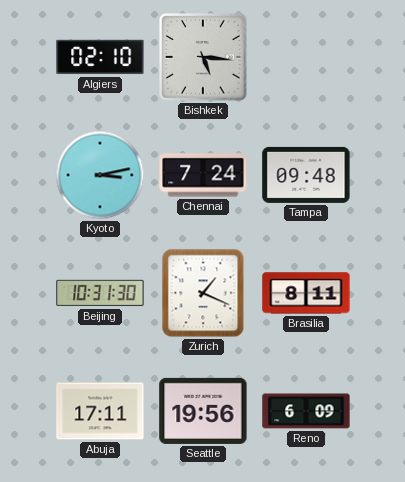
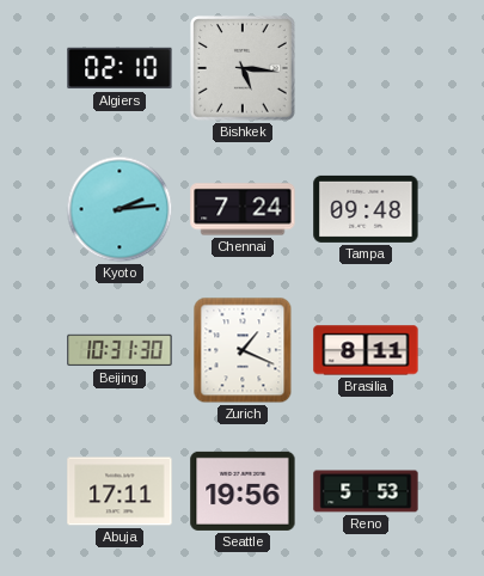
Kyoto: 3:13 -> 2:14
Reno: 6:09 -> 5:53
